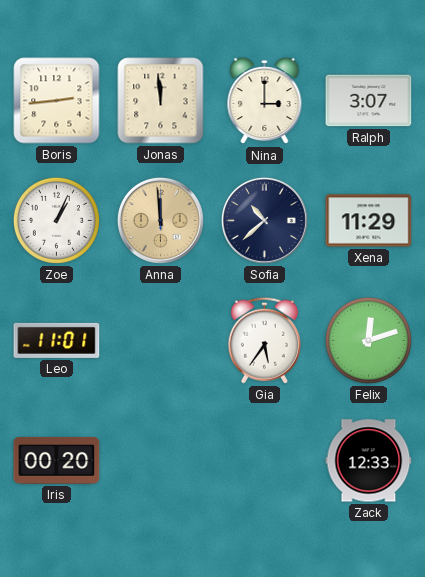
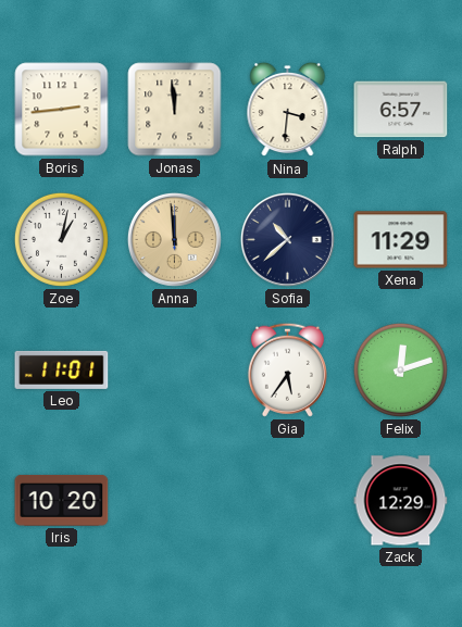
Nina: 3:00 -> 3:31
Ralph: 3:07 -> 6:57
Zoe: 1:04 -> 1:02
Iris: 00:20 -> 10:20
Zack: 12:33 -> 12:29
